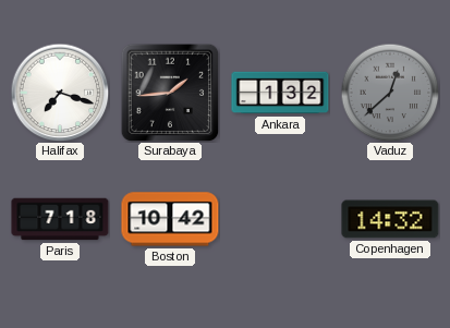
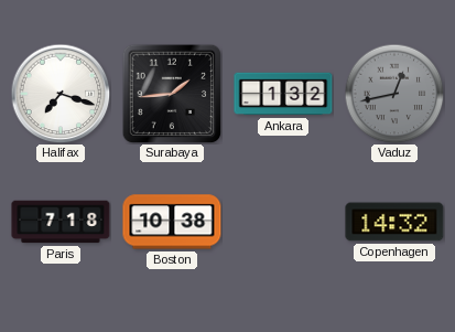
Vaduz: 12:38 -> 12:43
Boston: 10:42 -> 10:38
